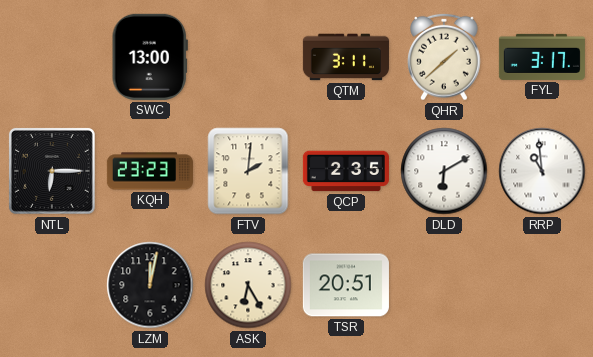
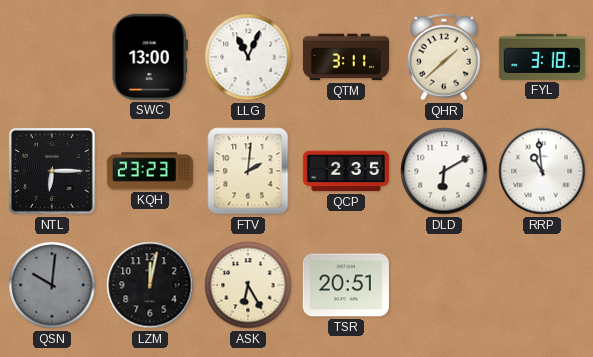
LLG: none -> 11:04
FYL: 3:17 -> 3:18
QSN: none -> 10:01
